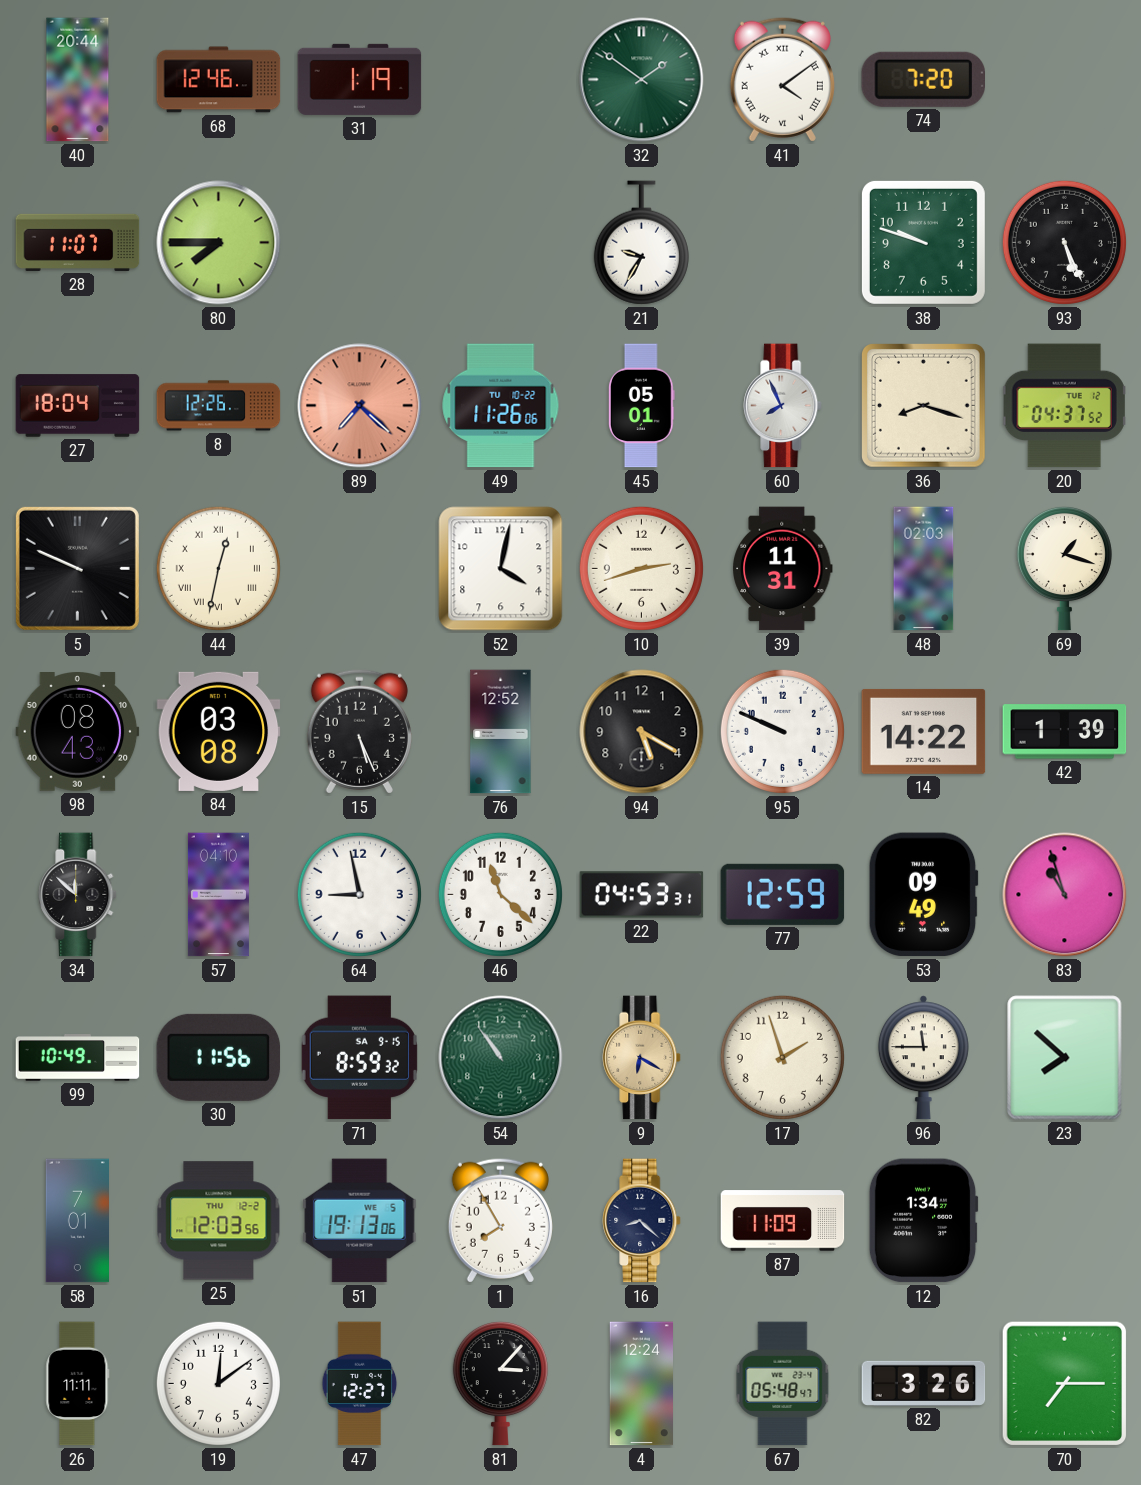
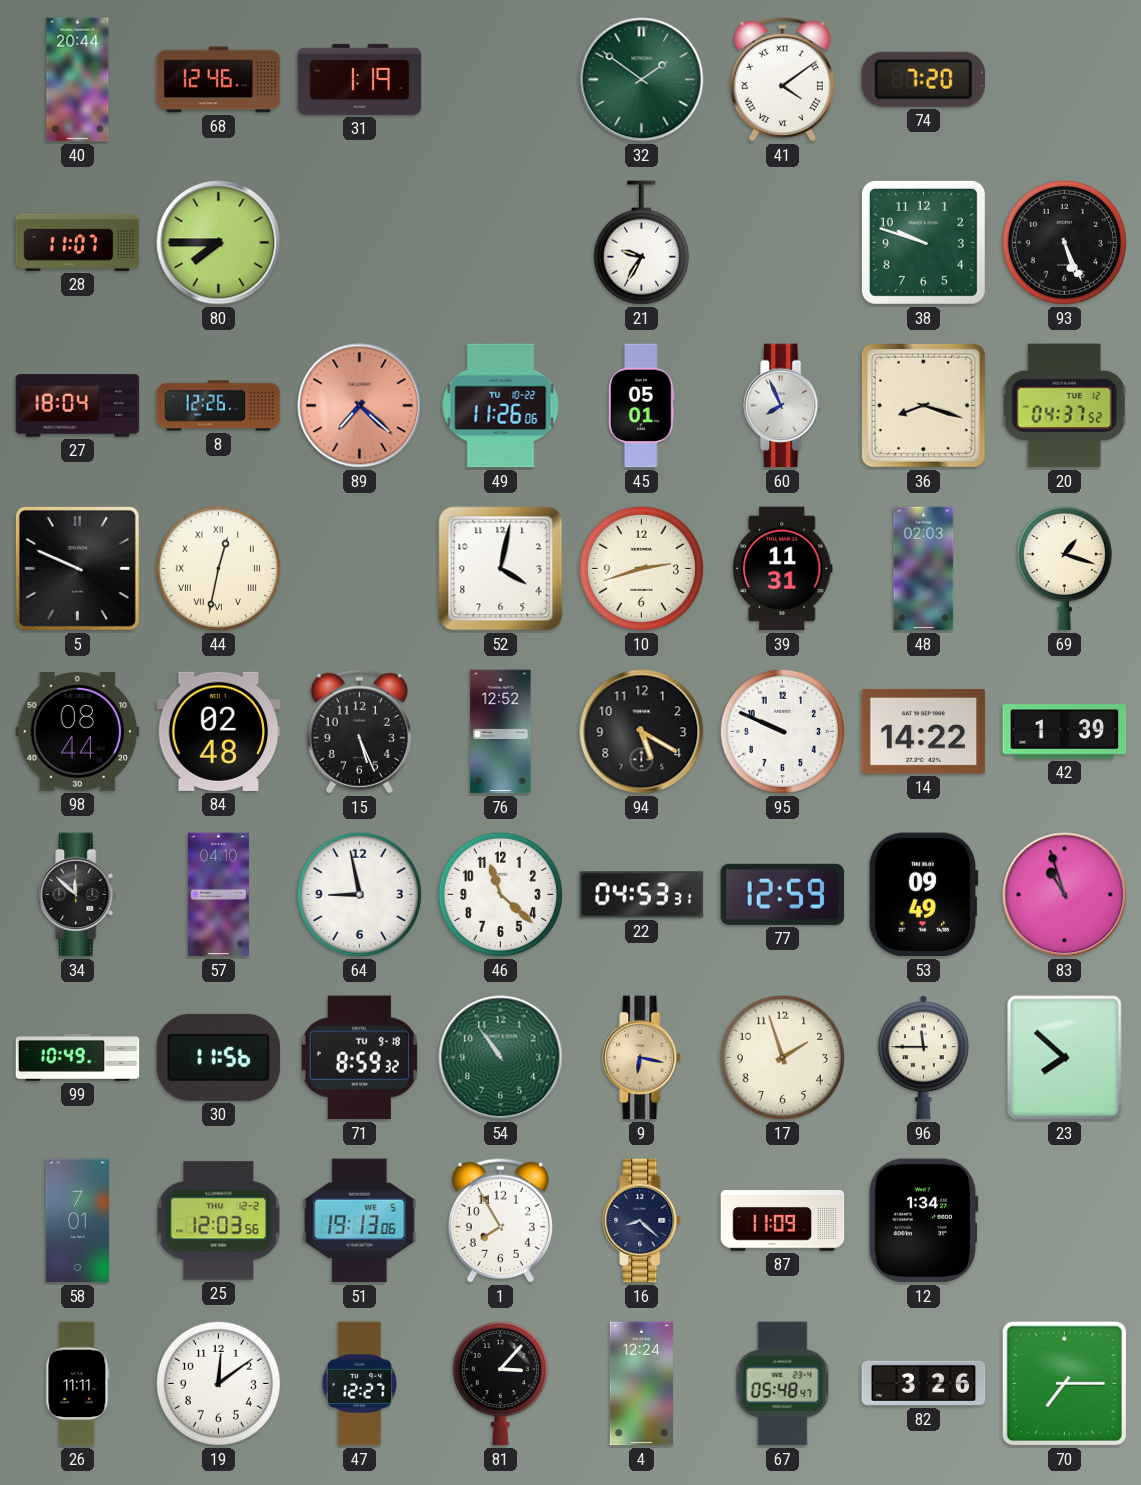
98: 08:43 -> 08:44
84: 03:08 -> 02:48
71 date: SA 9-15 -> TU 9-18
9: 6:20 -> 6:17
